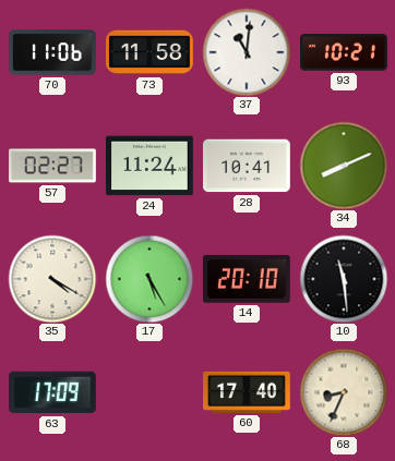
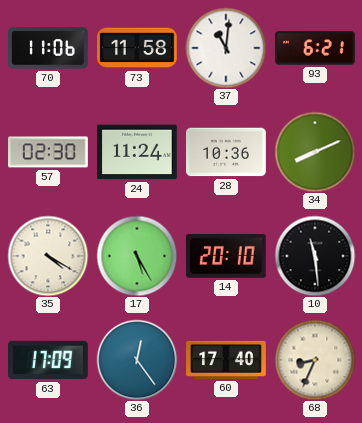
93: 10:21 -> 6:21
57: 02:27 -> 02:30
28: 10:41 -> 10:36
36: none -> 12:24
